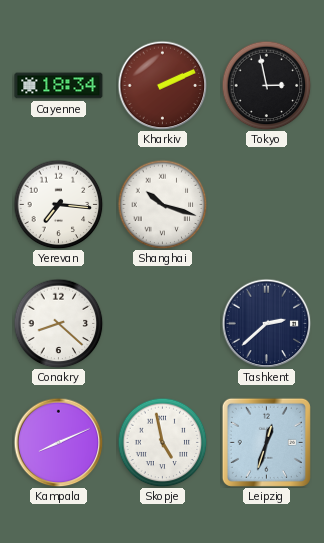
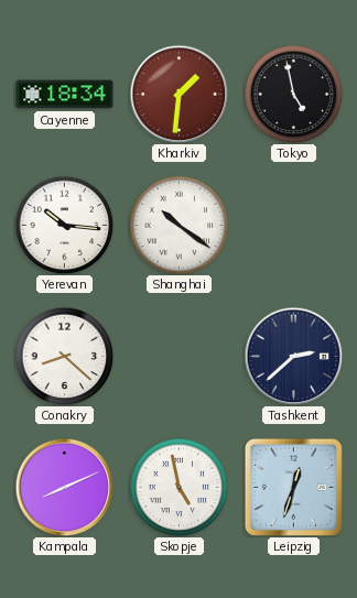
Kharkiv: 2:11 -> 1:31
Tokyo: 2:58 -> 4:58
Yerevan: 7:16 -> 10:16
Shanghai: 10:18 -> 10:21
